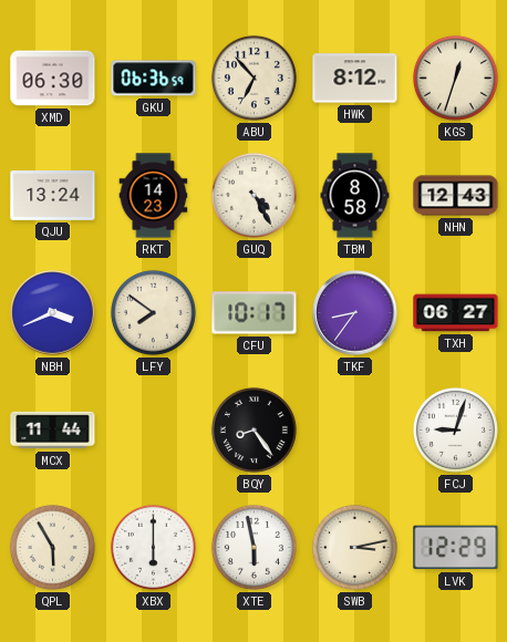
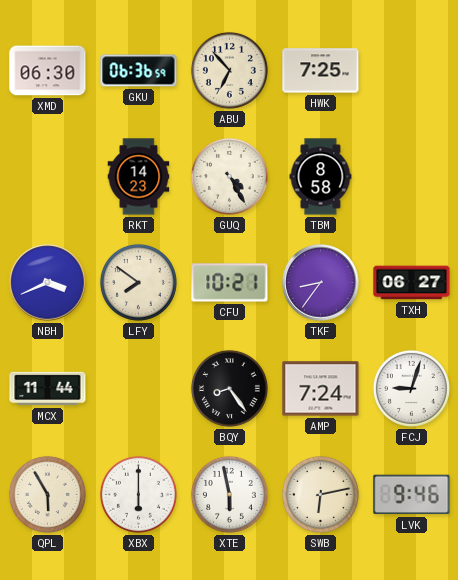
HWK: 8:12 -> 7:25
KGS: 12:33 -> none
QJU: 13:24 -> none
NHN: 12:43 -> none
CFU: 10:17 -> 10:21
AMP: none -> 7:24
SWB: 3:13 -> 6:13
LVK: 12:29 -> 9:46
